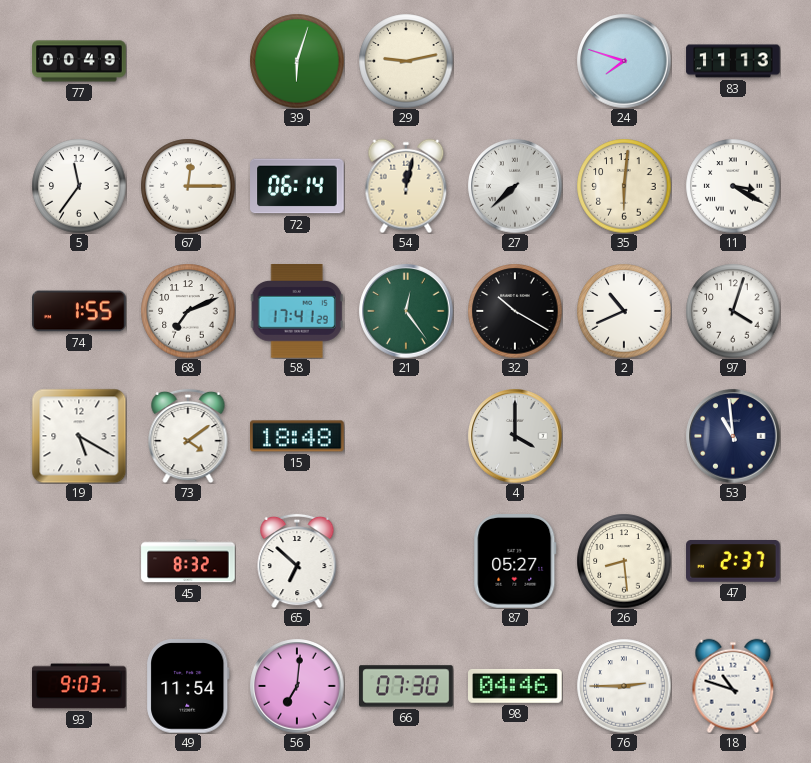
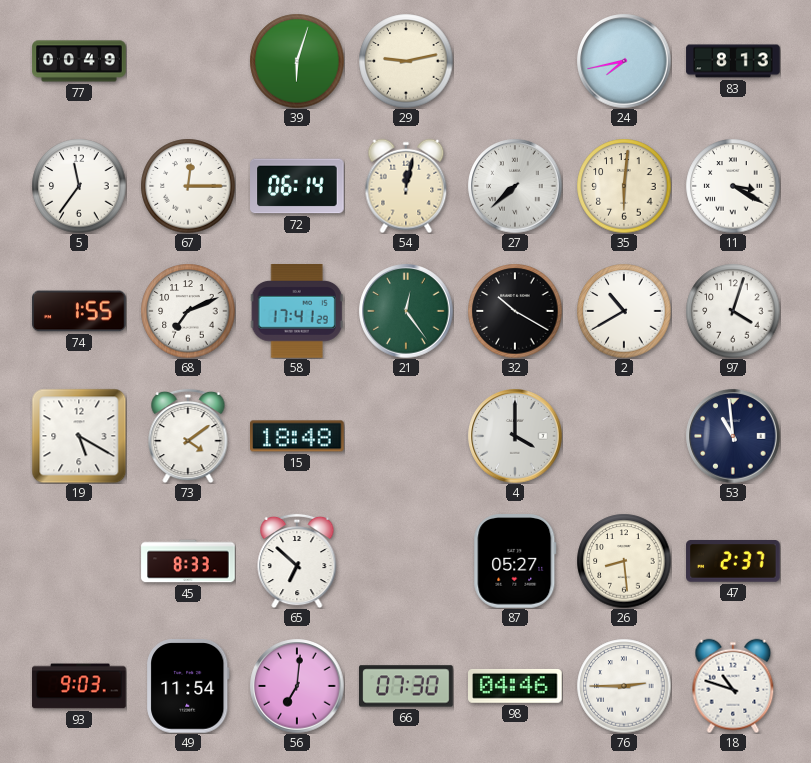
24: 7:48 -> 7:43
83: 11:13 -> 8:13
2: 10:41 -> 10:40
45: 8:32 -> 8:33
